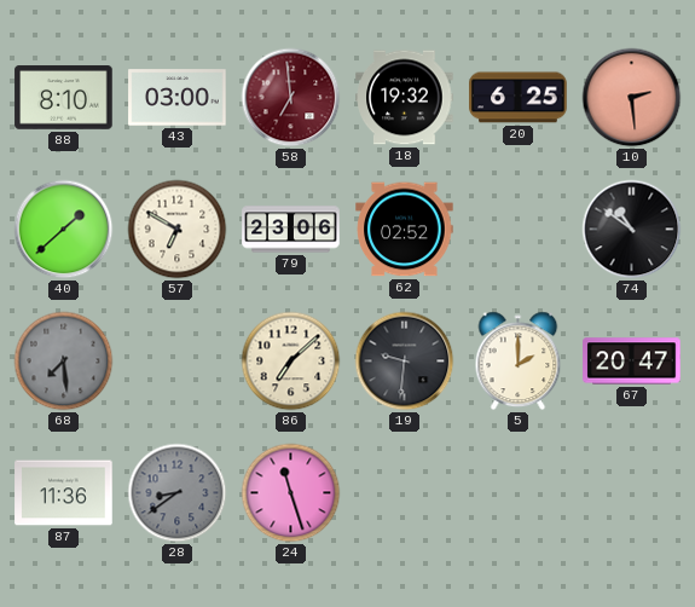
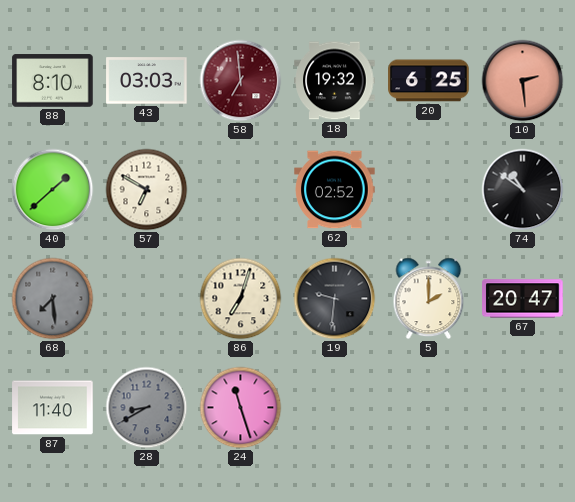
43: 03:00 -> 03:03
79: 23:06 -> none
86: 7:08 -> 7:03
87: 11:36 -> 11:40
28: 8:39 -> 8:40
